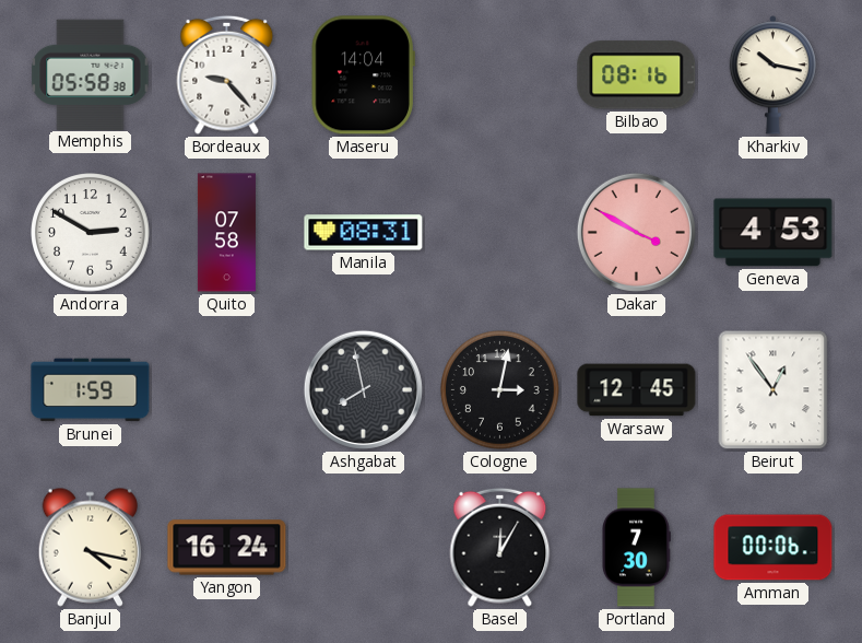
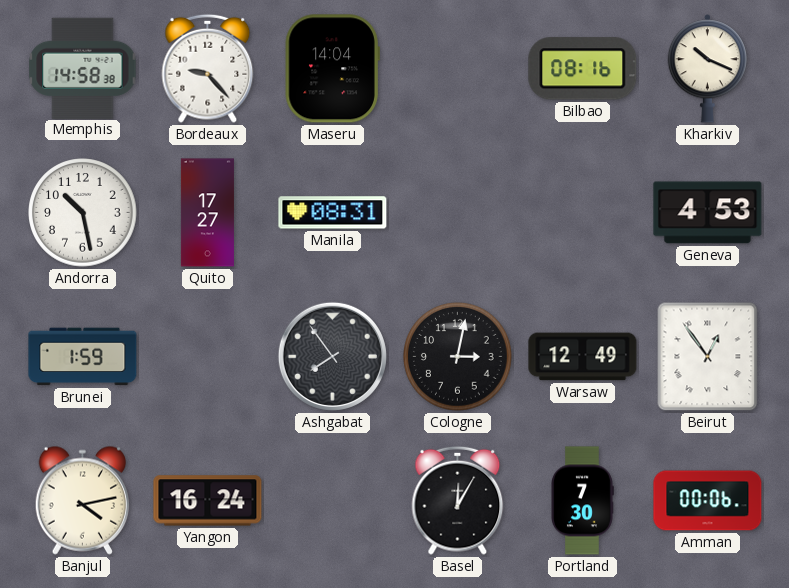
Memphis: 05:58 -> 14:58
Kharkiv: 10:17 -> 10:19
Andorra: 2:50 -> 10:28
Quito: 07:58 -> 17:27
Dakar: 3:50 -> none
Ashgabat: 7:58 -> 7:54
Warsaw: 12:45 -> 12:49
Banjul: 4:17 -> 4:13
